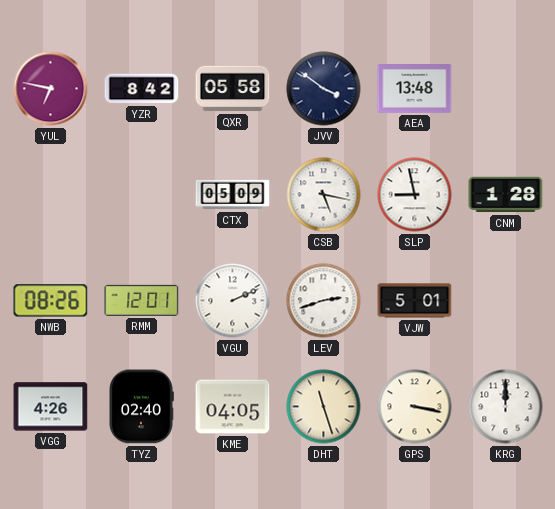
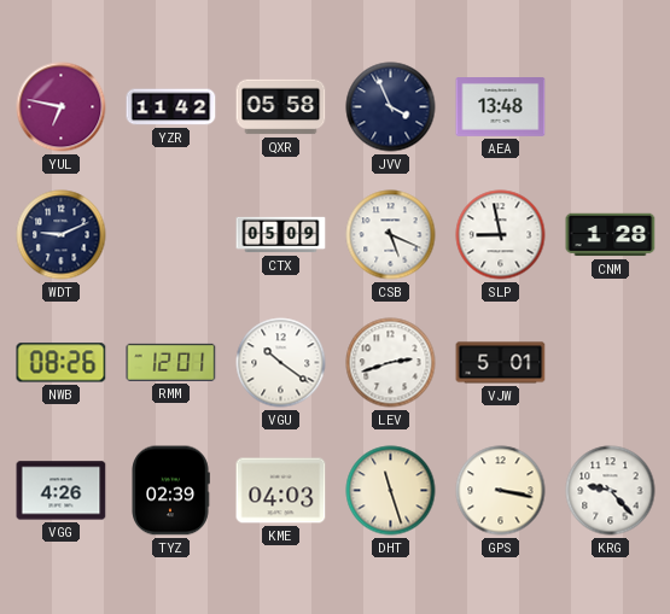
YZR: 8:42 -> 11:42
JVV: 3:51 -> 3:56
WDT: none -> 9:11
CSB: 5:17 -> 5:19
VGU: 2:11 -> 10:21
TYZ: 02:40 -> 02:39
KME: 04:05 -> 04:03
KRG: 12:00 -> 9:23
